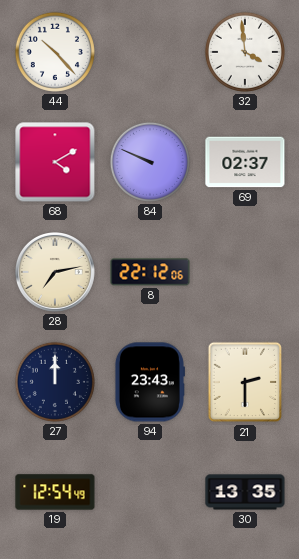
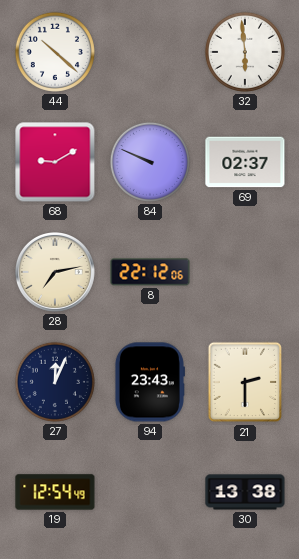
44: 10:23 -> 10:22
32: 3:59 -> 5:59
68: 4:10 -> 9:10
27: 12:00 -> 12:04
30: 13:35 -> 13:38
